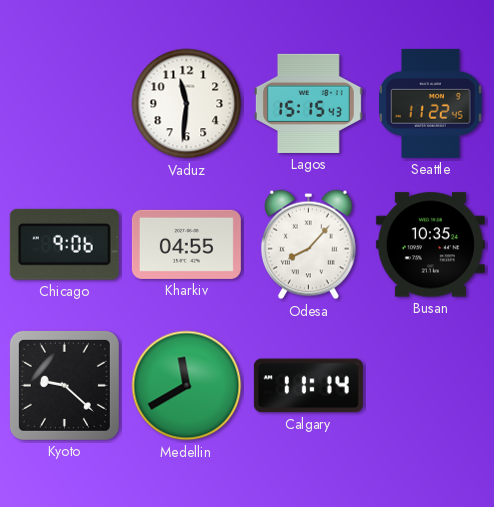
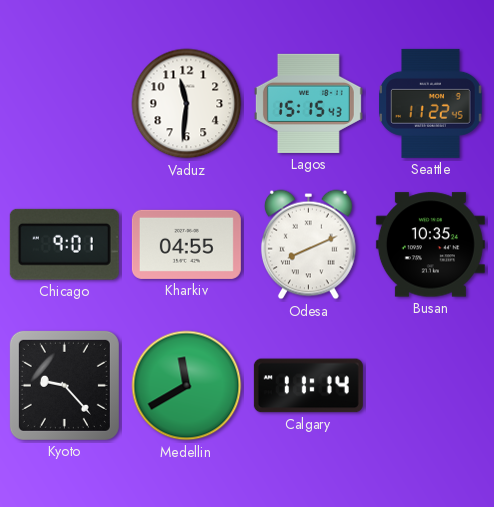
Chicago: 9:06 -> 9:01
Odesa: 8:07 -> 8:11
Kyoto: 9:22 -> 9:23
